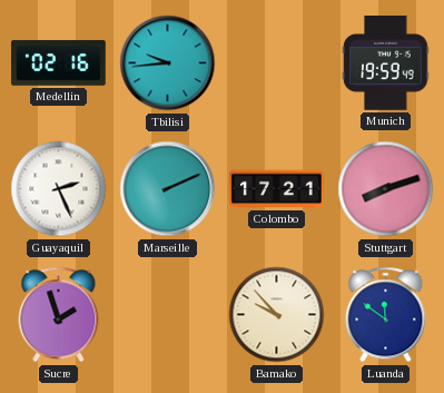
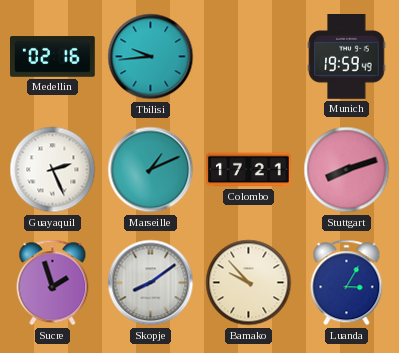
Marseille: 2:11 -> 1:11
Skopje: none -> 8:09
Luanda: 11:51 -> 3:05
